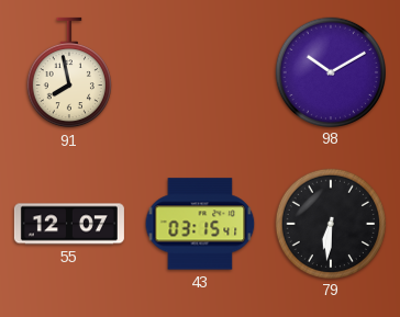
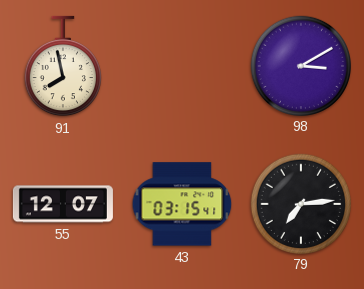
98: 10:10 -> 3:10
79: 6:31 -> 7:14
